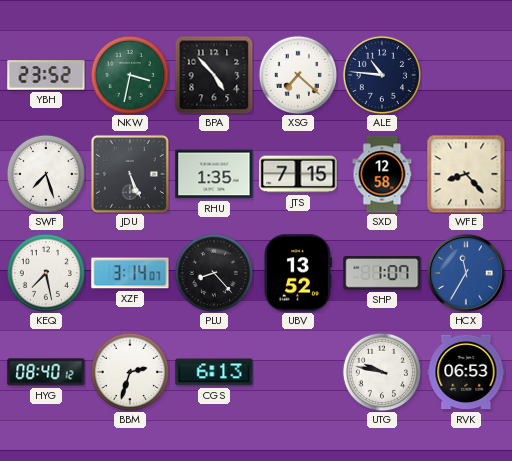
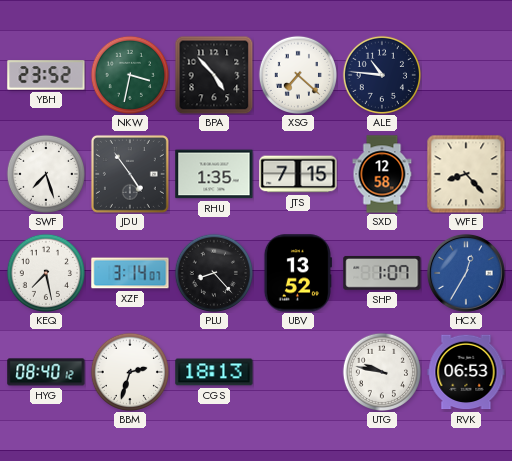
JDU: 5:26 -> 4:54
HCX: 11:35 -> 12:35
CGS: 6:13 -> 18:13
